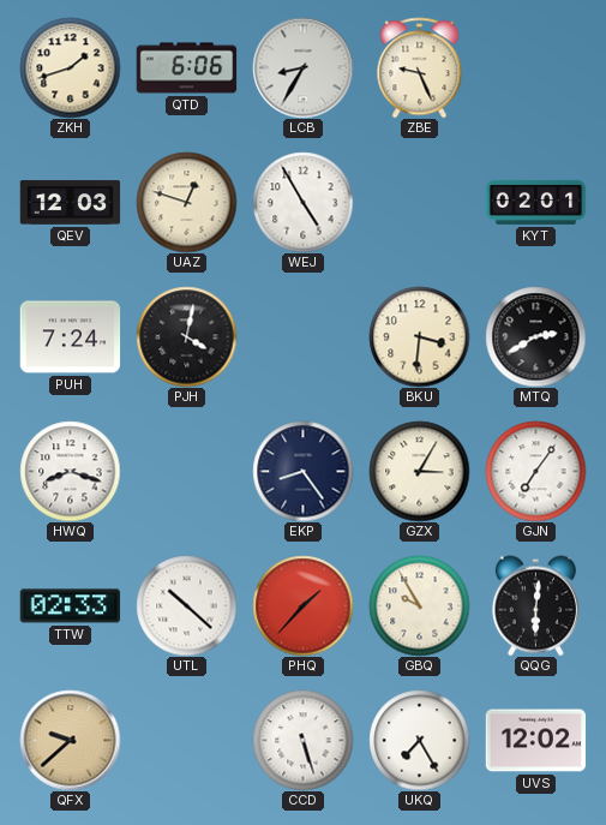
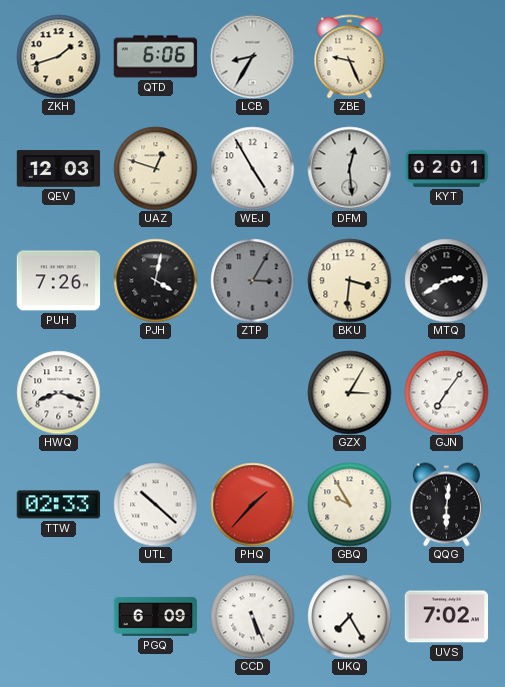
DFM: none -> 12:29
PUH: 7:24 -> 7:26
ZTP: none -> 3:05
EKP: 8:24 -> none
QFX: 9:38 -> none
PGQ: none -> 6:09
CCD: 5:27 -> 5:26
UVS: 12:02 -> 7:02
